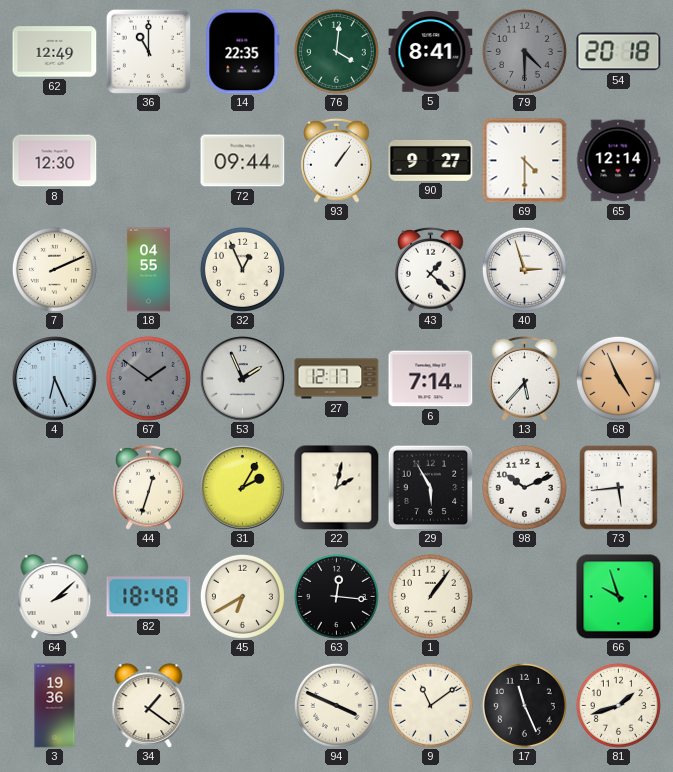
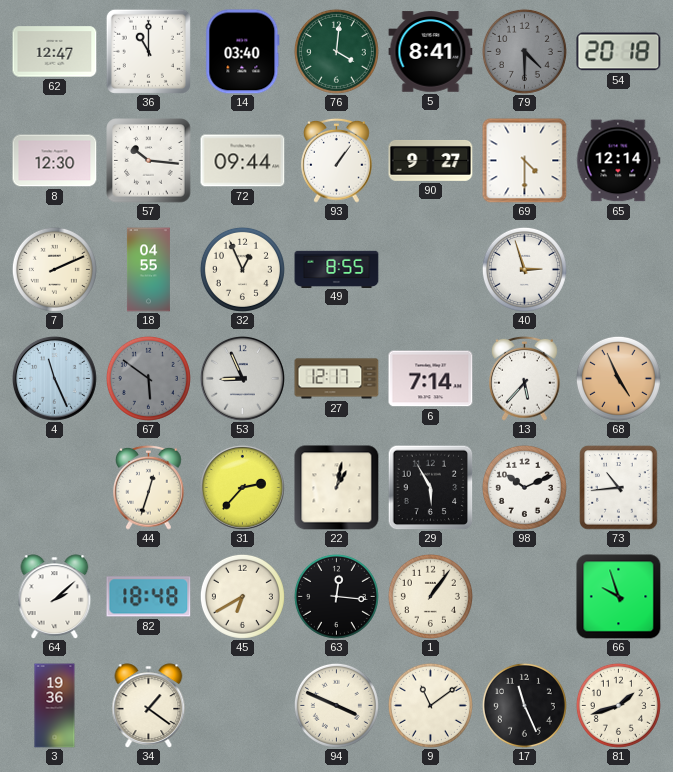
62: 12:49 -> 12:47
14: 22:35 -> 03:40
57: none -> 10:16
49: none -> 8:55
43: 1:22 -> none
4: 6:26 -> 11:26
67: 1:51 -> 5:51
53: 1:56 -> 8:56
31: 2:05 -> 2:37
22: 2:02 -> 1:02
73: 5:44 -> 10:44
